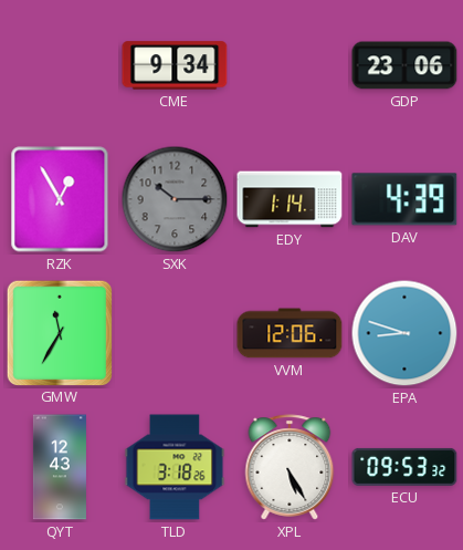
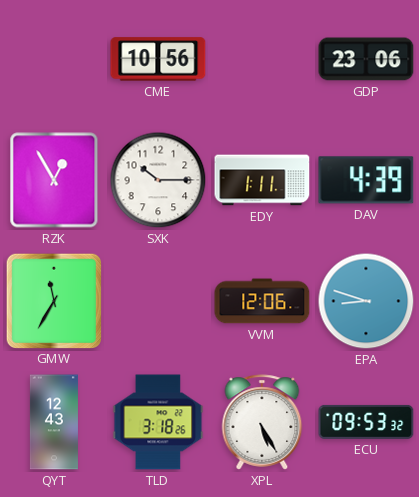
CME: 9:34 -> 10:56
SXK dial: grey -> white
EDY: 1:14 -> 1:11
